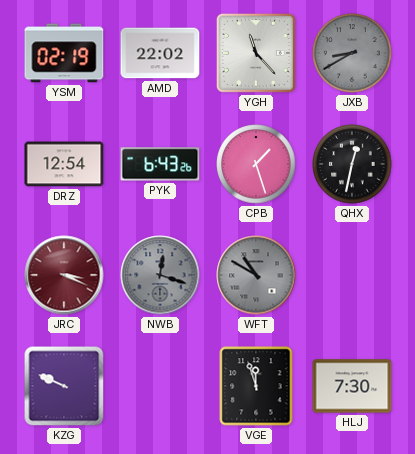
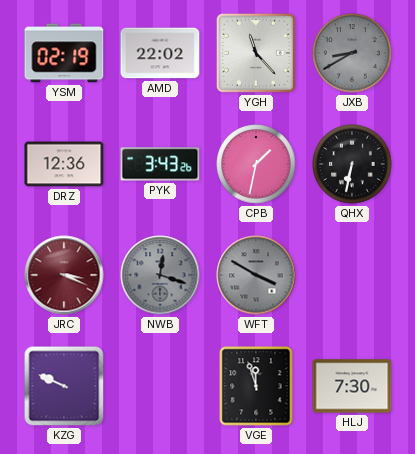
DRZ: 12:54 -> 12:36
PYK: 6:43 -> 3:43
CPB: 1:27 -> 1:32
QHX: 12:32 -> 6:32
WFT: 10:50 -> 3:50
